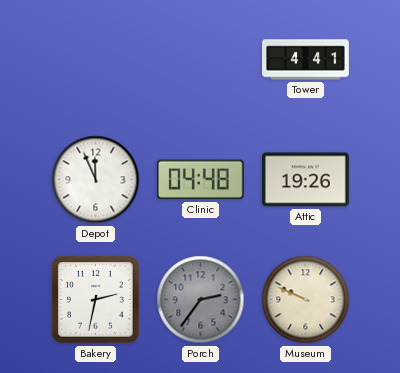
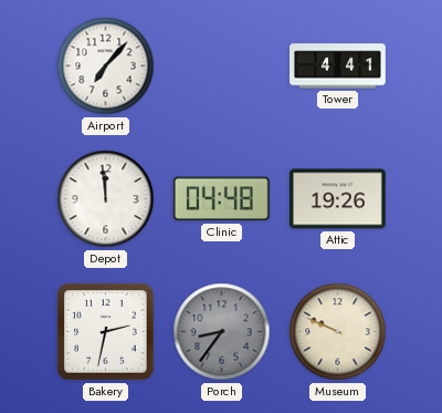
Airport: none -> 7:07
Depot: 11:56 -> 11:59
Porch: 2:36 -> 8:36
